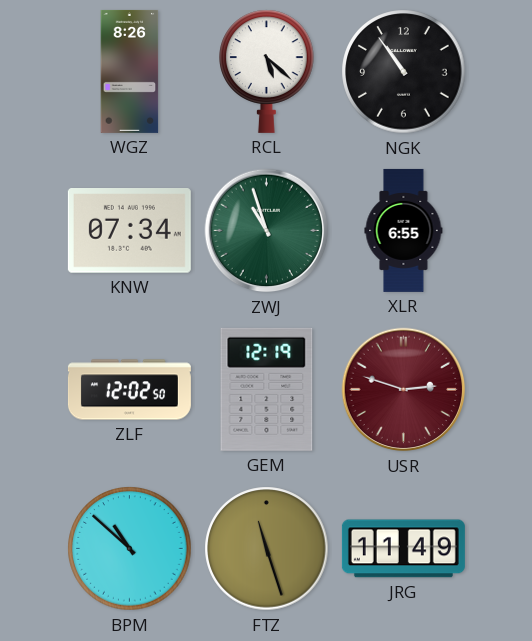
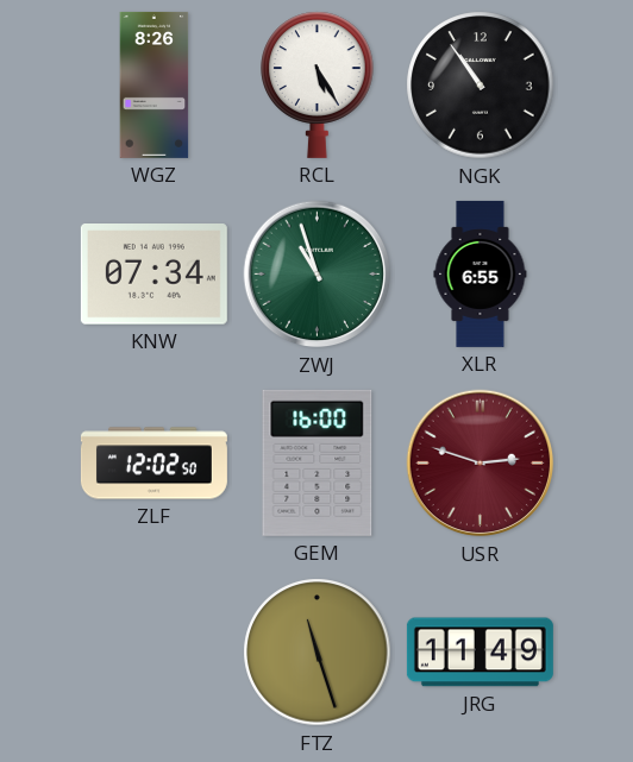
RCL: 5:22 -> 5:25
GEM: 12:19 -> 16:00
BPM: 10:52 -> none
